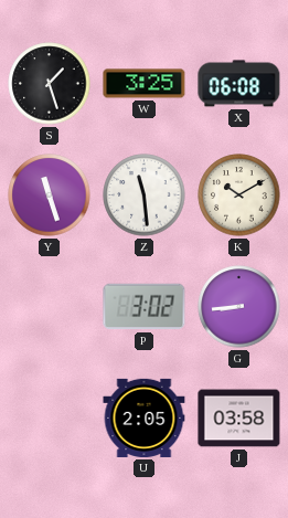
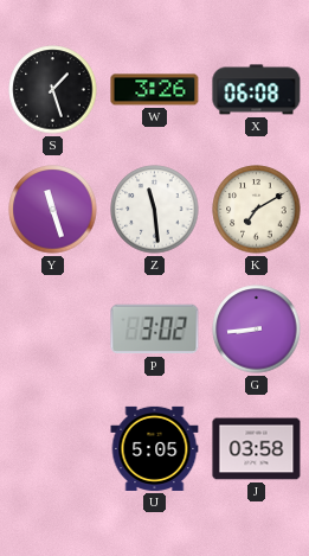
W: 3:25 -> 3:26
K: 10:10 -> 7:10
U: 2:05 -> 5:05
